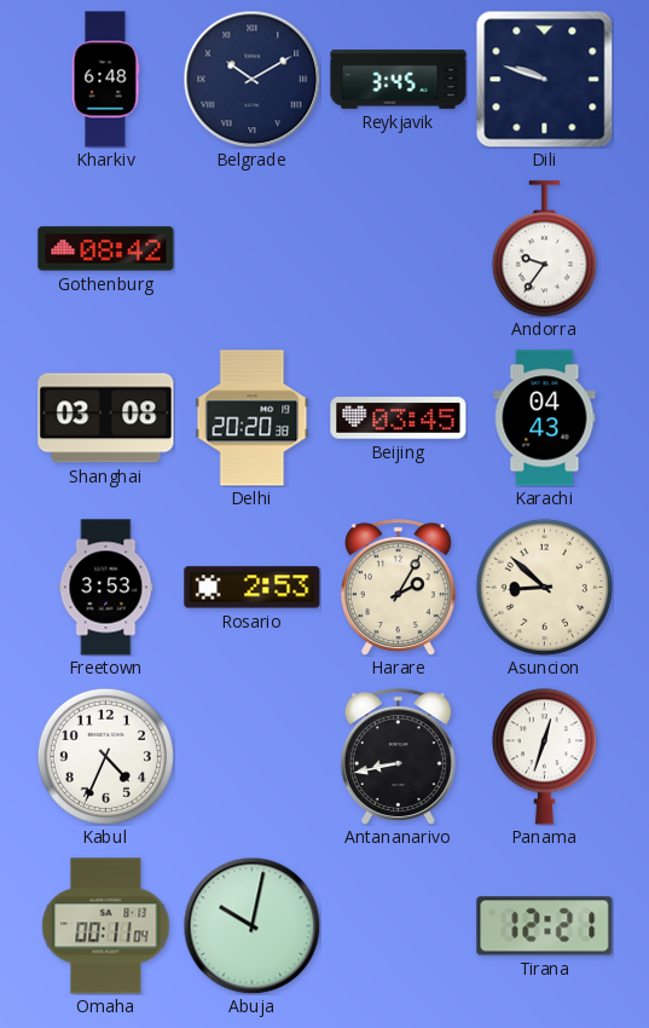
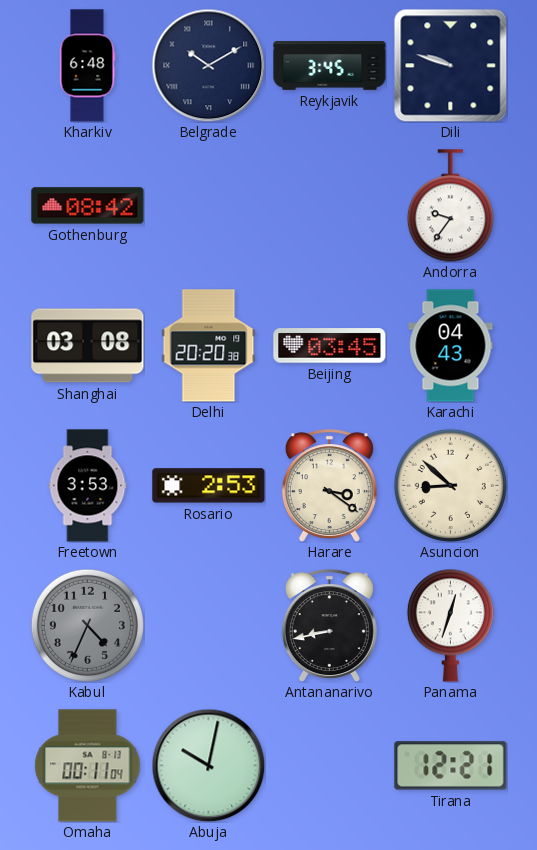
Harare: 2:05 -> 3:21
Kabul dial: white -> grey
